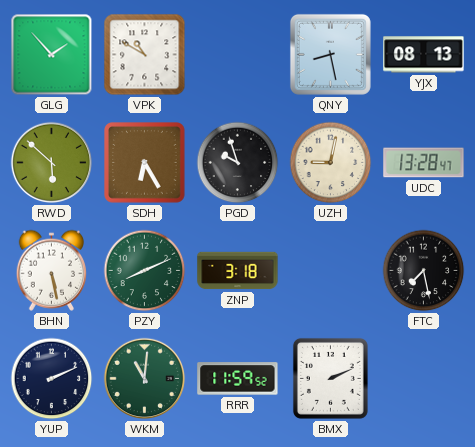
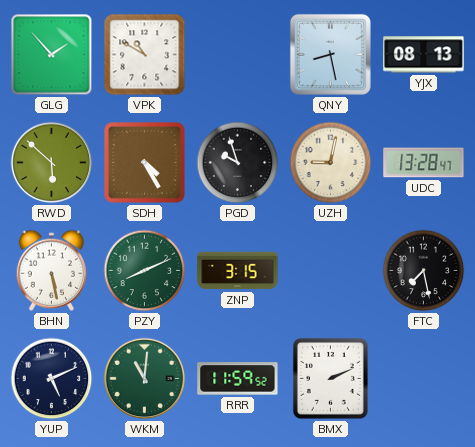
SDH: 6:25 -> 4:25
ZNP: 3:18 -> 3:15
YUP: 2:11 -> 5:11
